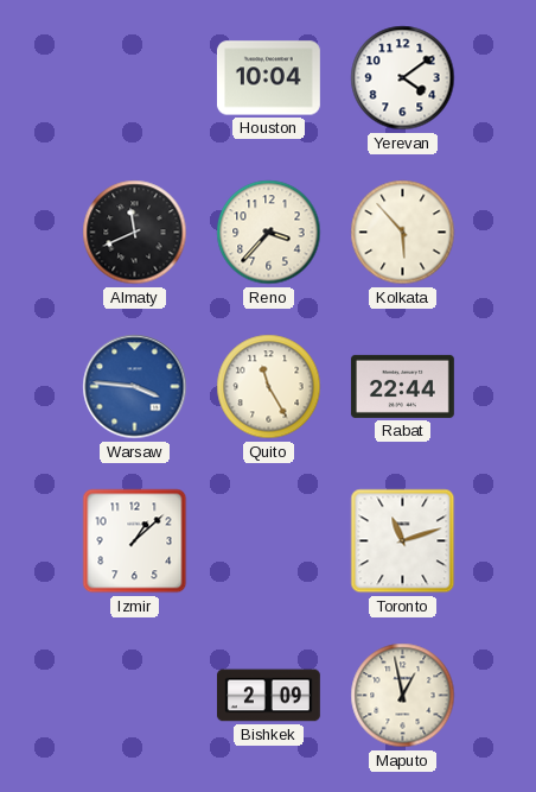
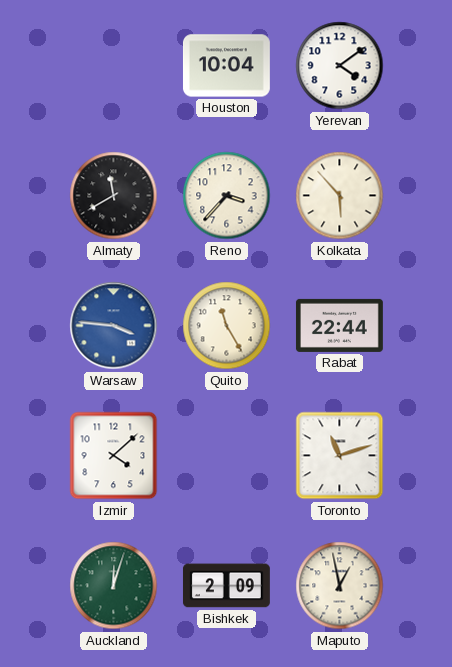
Almaty: 11:41 -> 11:40
Izmir: 1:08 -> 4:08
Auckland: none -> 12:03
